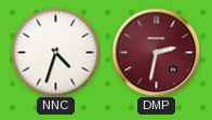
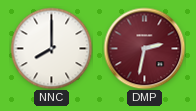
NNC: 4:33 -> 8:00
